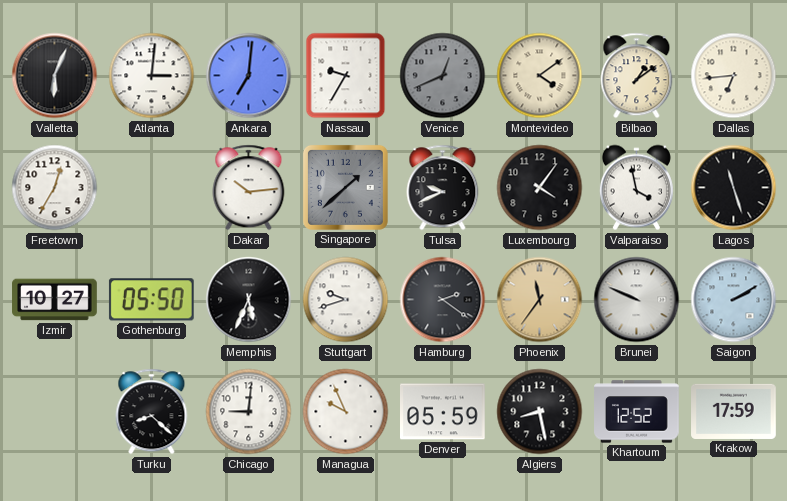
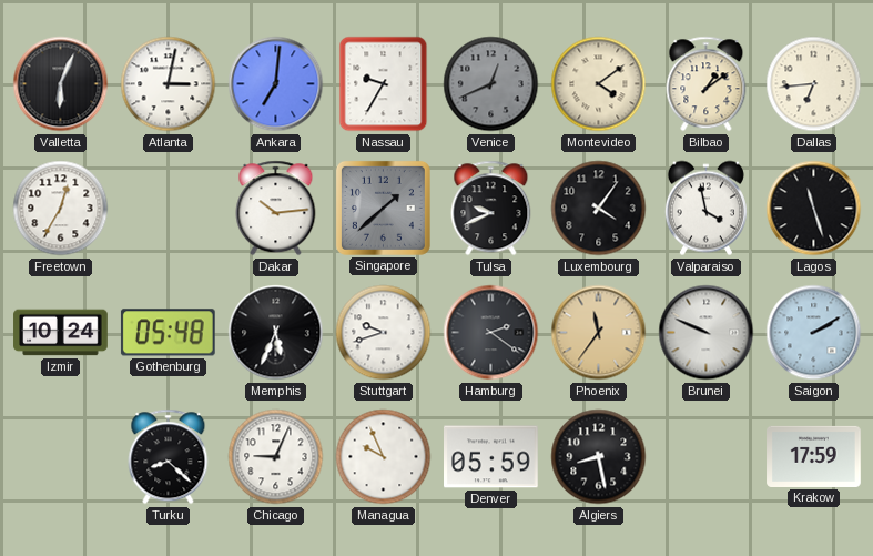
Atlanta: 3:01 -> 3:02
Izmir: 10:27 -> 10:24
Gothenburg: 05:50 -> 05:48
Chicago: 9:01 -> 9:04
Khartoum: 12:52 -> none
